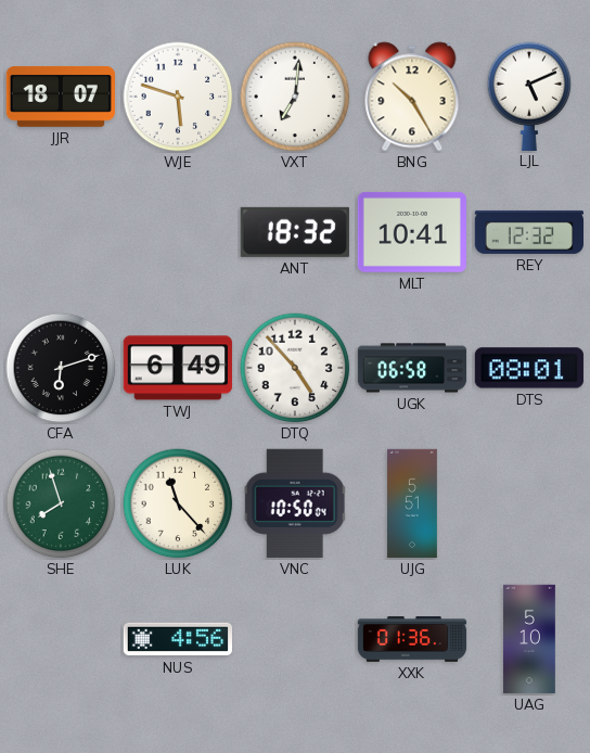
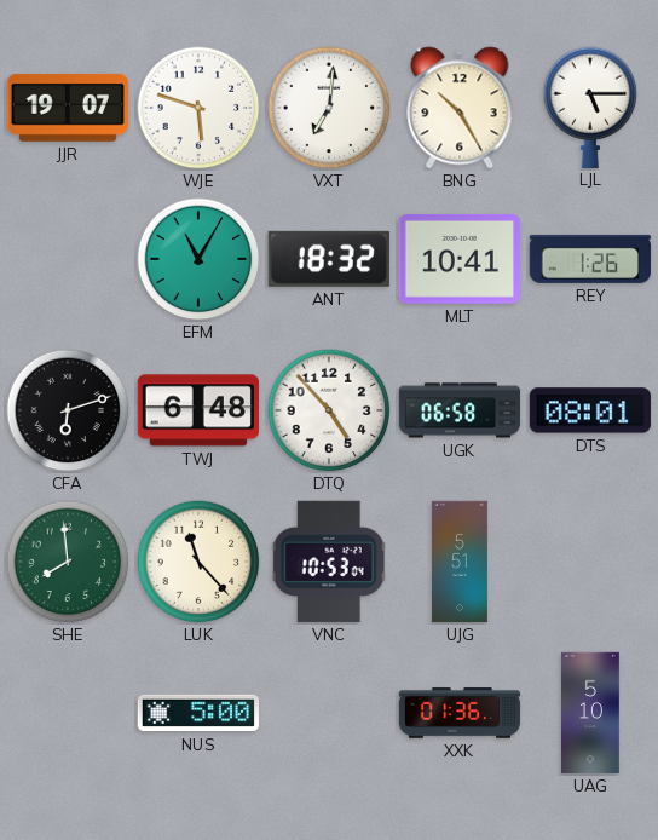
JJR: 18:07 -> 19:07
LJL: 5:11 -> 5:15
EFM: none -> 11:05
REY: 12:32 -> 1:26
TWJ: 6:49 -> 6:48
SHE: 7:57 -> 7:59
VNC: 10:50 -> 10:53
NUS: 4:56 -> 5:00
